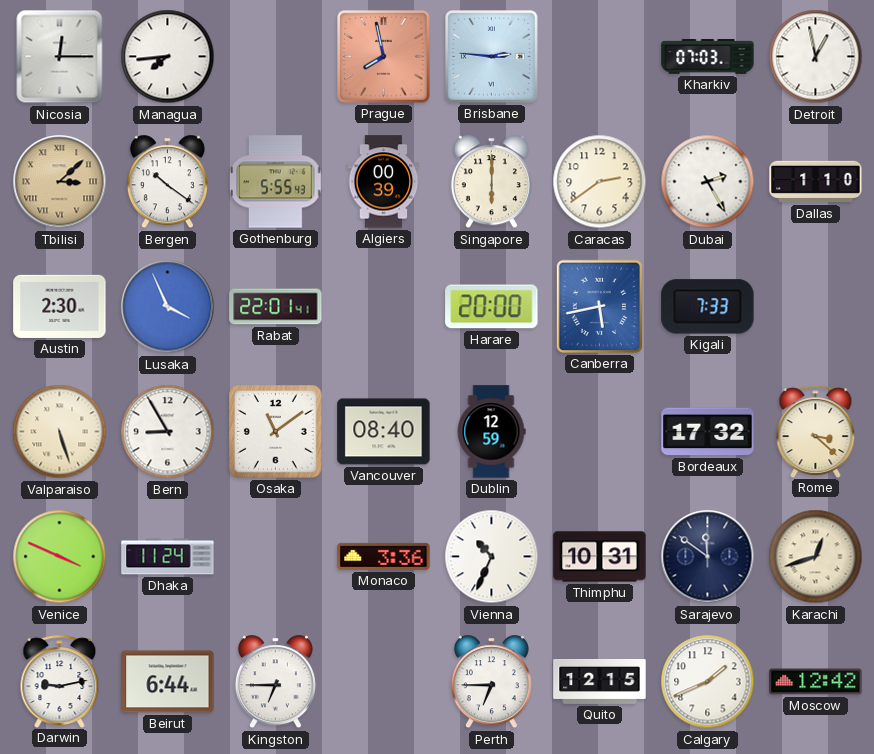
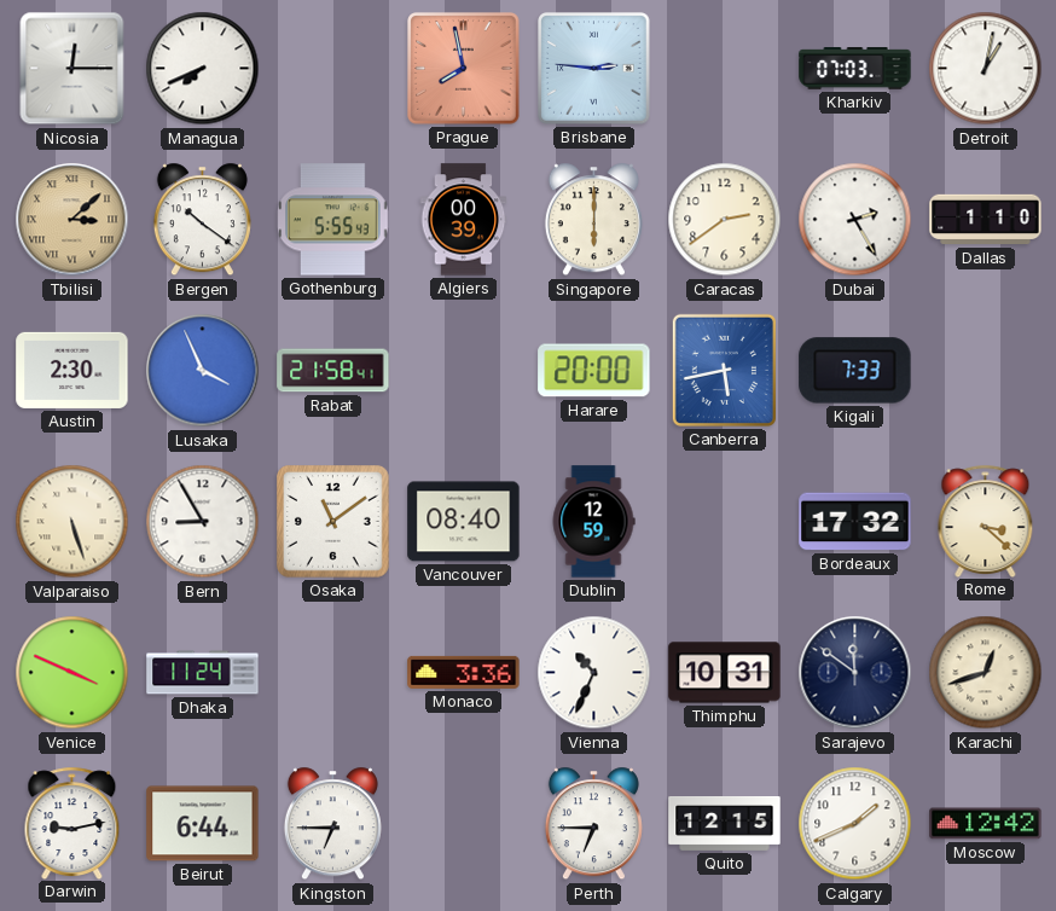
Managua: 7:44 -> 7:41
Detroit: 12:58 -> 1:02
Rabat: 22:01 -> 21:58
